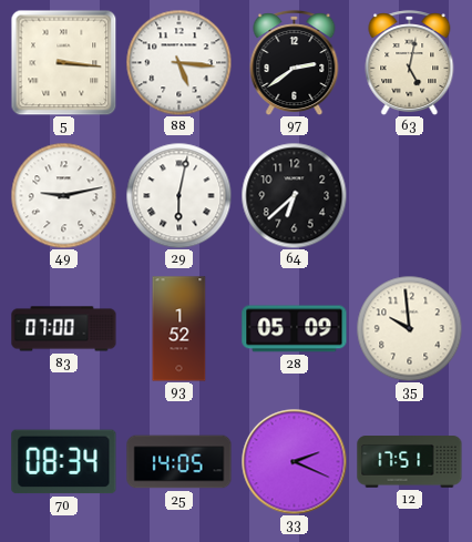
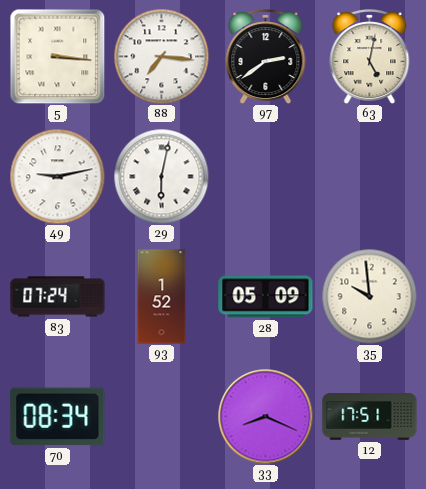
88: 5:16 -> 7:16
64: 6:38 -> none
83: 07:00 -> 07:24
25: 14:05 -> none
33: 2:19 -> 8:19
